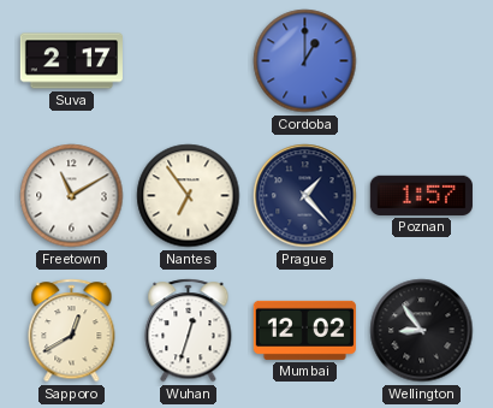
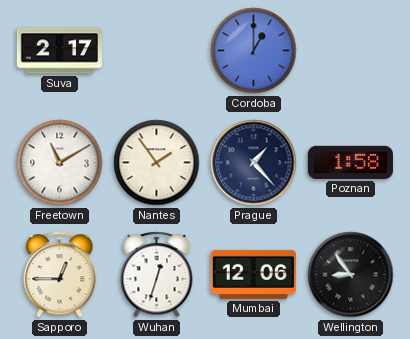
Nantes: 6:54 -> 1:54
Poznan: 1:57 -> 1:58
Sapporo: 12:40 -> 12:45
Mumbai: 12:02 -> 12:06
